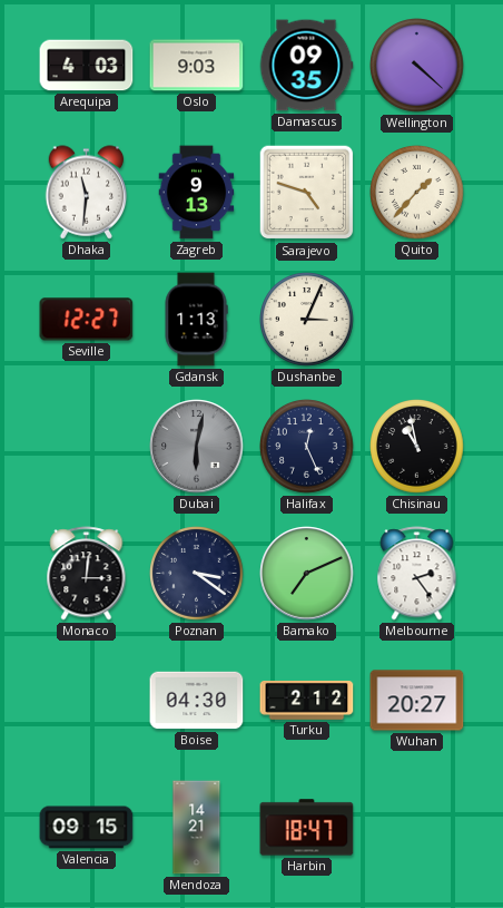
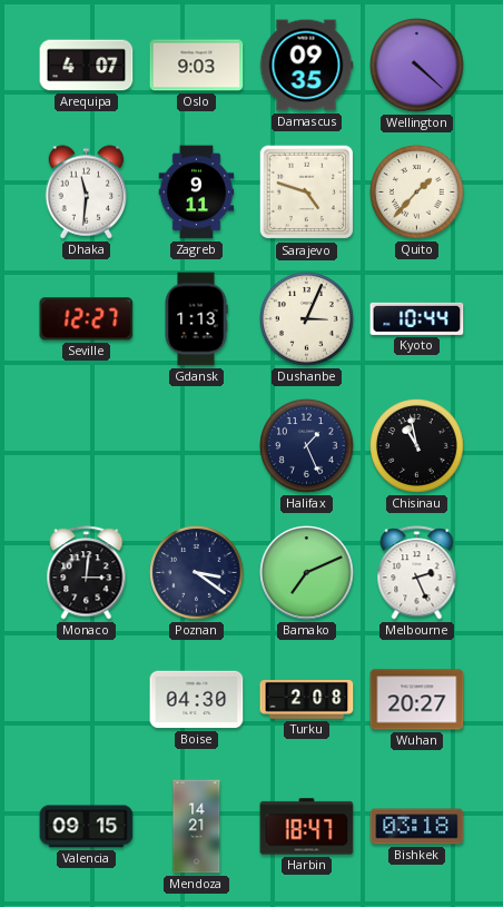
Arequipa: 4:03 -> 4:07
Zagreb: 9:13 -> 9:11
Kyoto: none -> 10:44
Dubai: 6:02 -> none
Halifax: 12:26 -> 1:26
Melbourne: 2:24 -> 2:26
Turku: 2:12 -> 2:08
Bishkek: none -> 03:18
